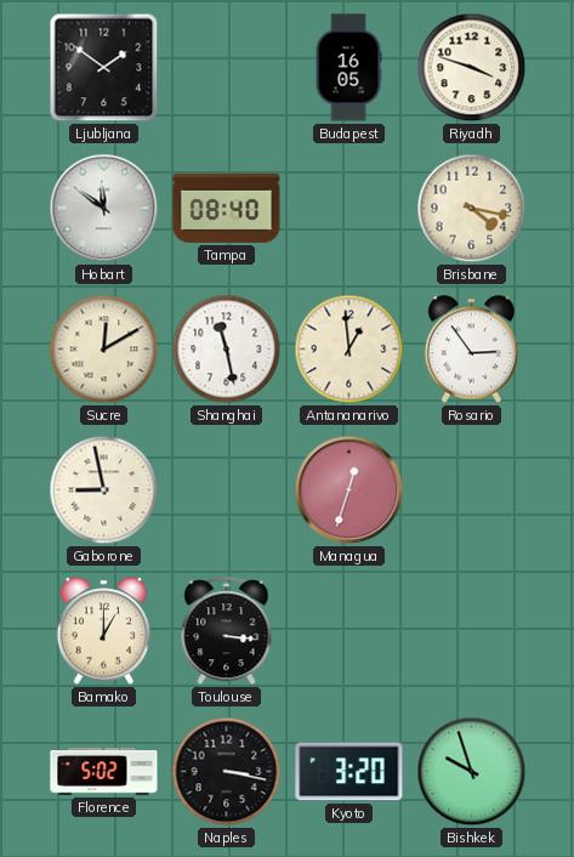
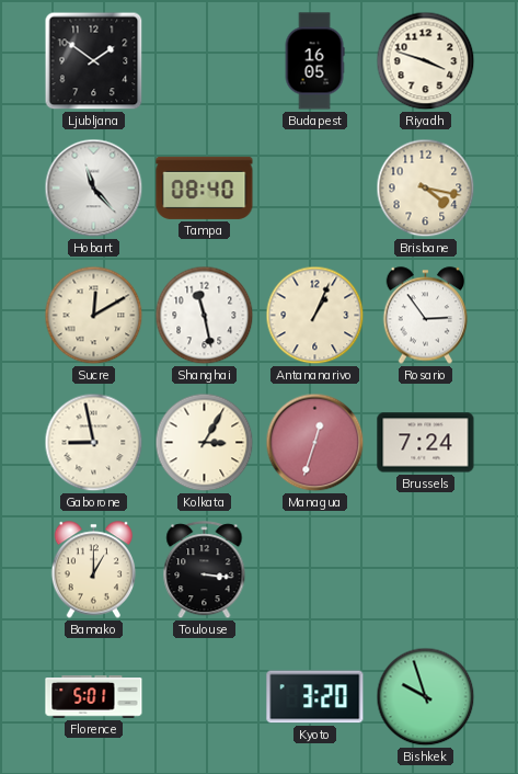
Hobart: 11:51 -> 11:23
Antananarivo: 12:59 -> 1:04
Kolkata: none -> 3:05
Brussels: none -> 7:24
Florence: 5:02 -> 5:01
Naples: 3:17 -> none
